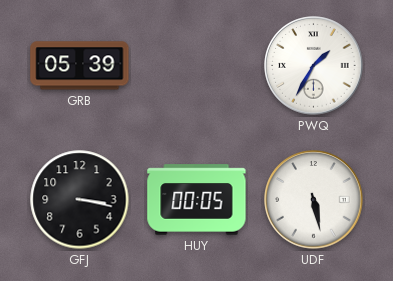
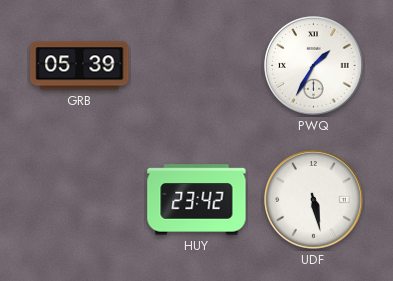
GFJ: 3:17 -> none
HUY: 00:05 -> 23:42
